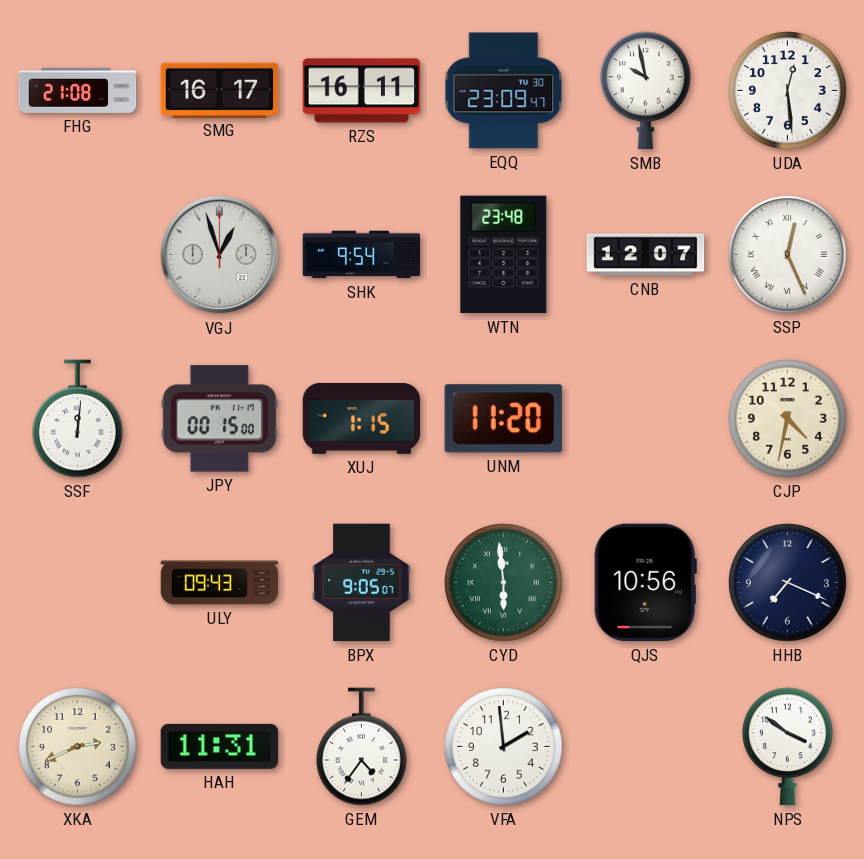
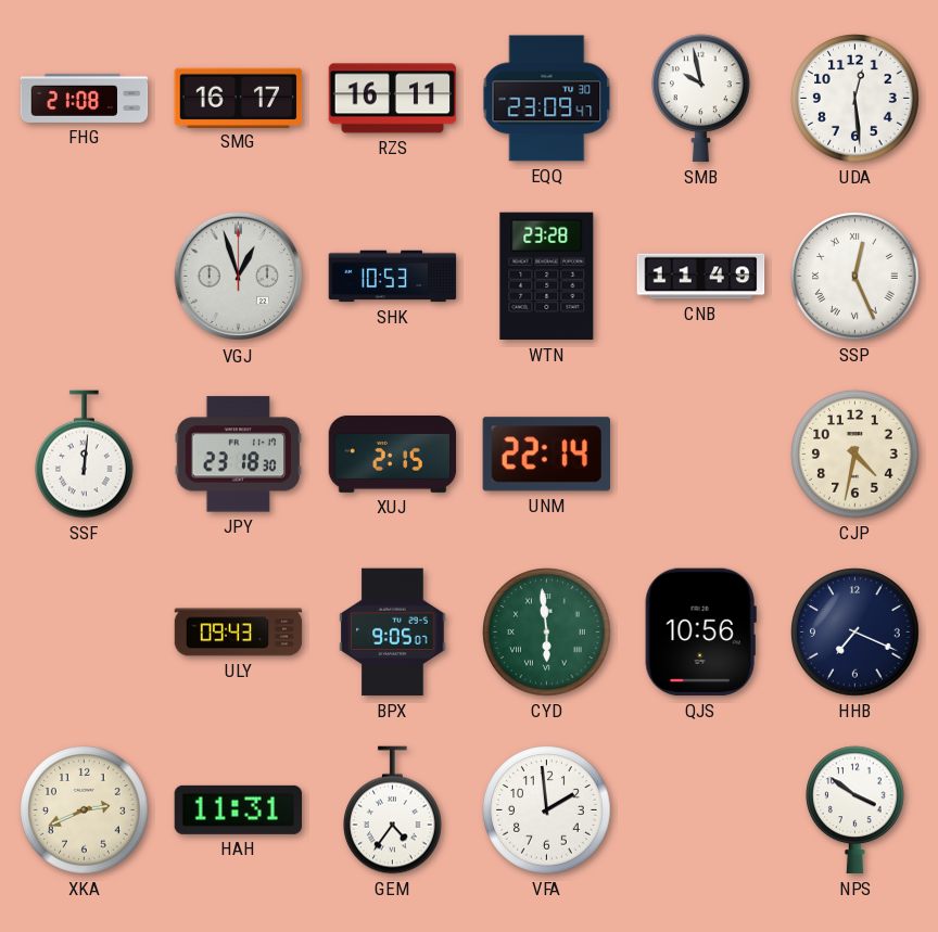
SHK: 9:54 -> 10:53
WTN: 23:48 -> 23:28
CNB: 12:07 -> 11:49
JPY: 00:15 -> 23:18
XUJ: 1:15 -> 2:15
UNM: 11:20 -> 22:14
